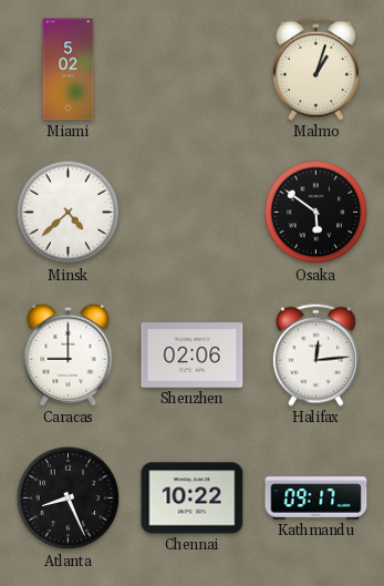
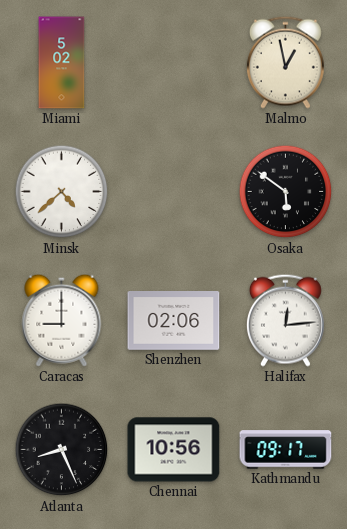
Malmo: 1:03 -> 12:58
Chennai: 10:22 -> 10:56
